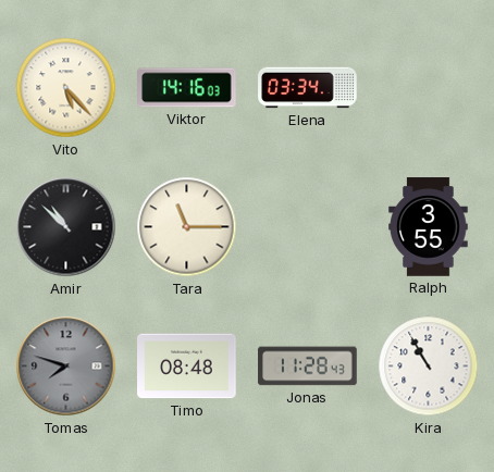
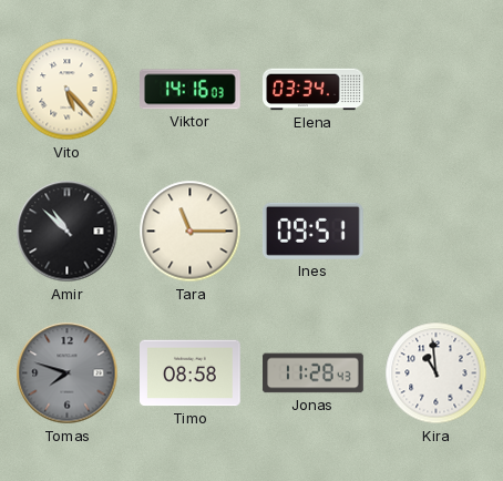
Ines: none -> 09:51
Ralph: 3:55 -> none
Timo: 08:48 -> 08:58
Kira: 10:55 -> 10:59
